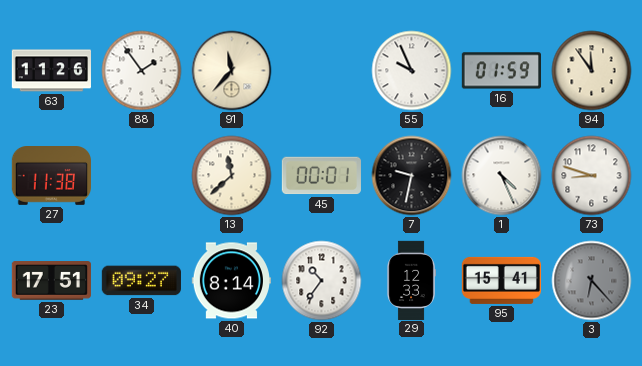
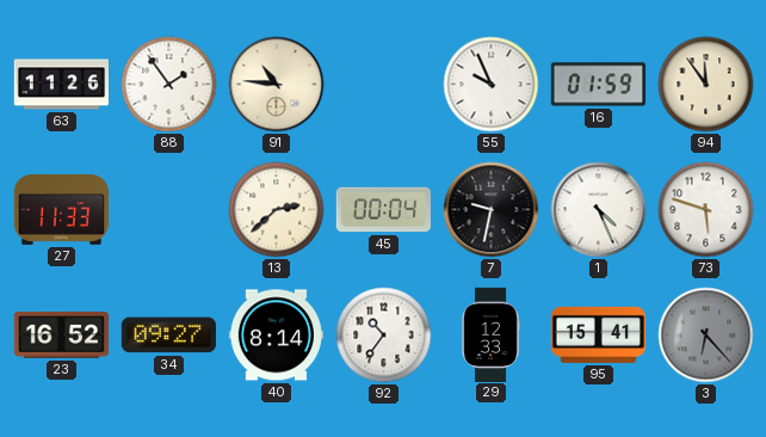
91: 11:37 -> 10:46
27: 11:38 -> 11:33
13: 11:38 -> 2:38
45: 00:01 -> 00:04
73: 8:48 -> 5:48
23: 17:51 -> 16:52
